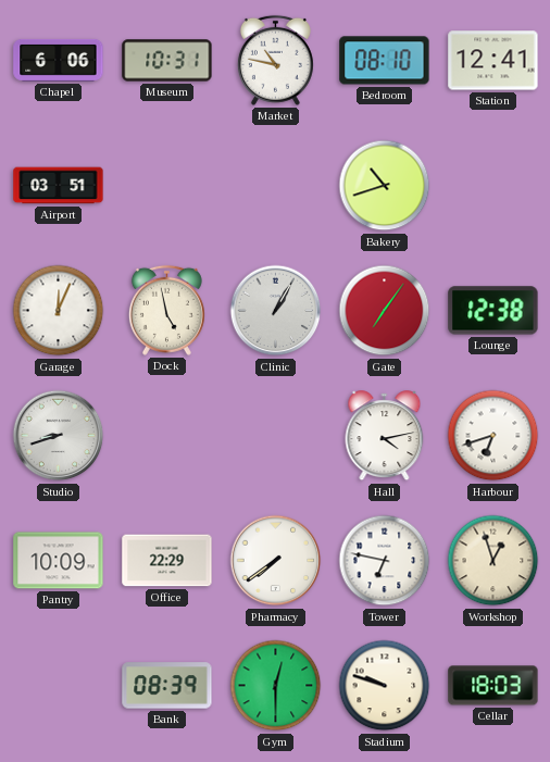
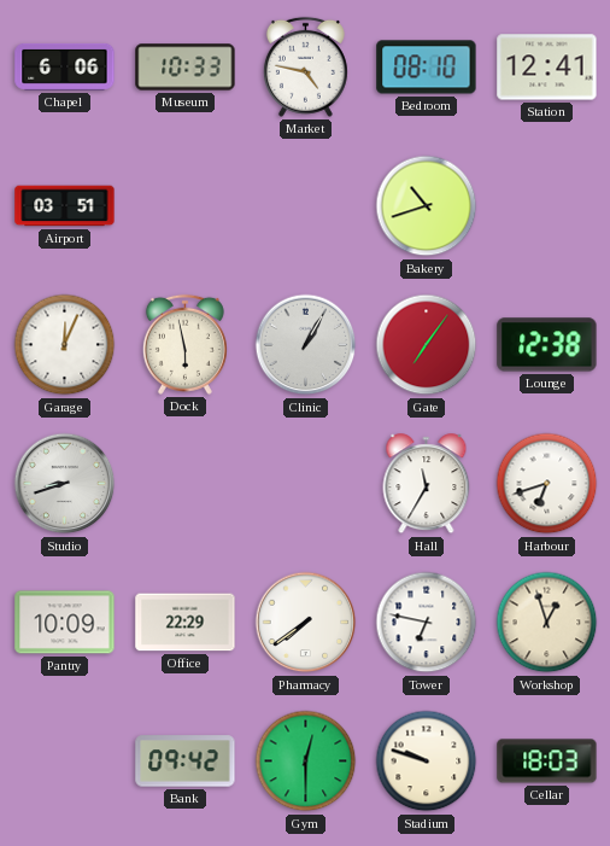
Museum: 10:31 -> 10:33
Market: 10:47 -> 4:47
Dock: 4:58 -> 5:58
Hall: 4:13 -> 11:35
Bank: 08:39 -> 09:42
